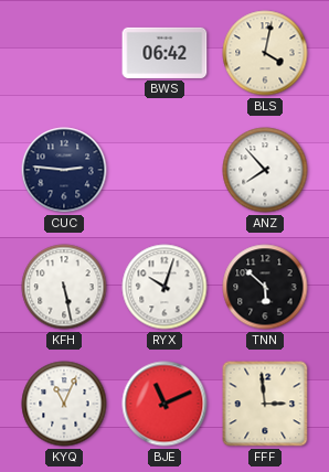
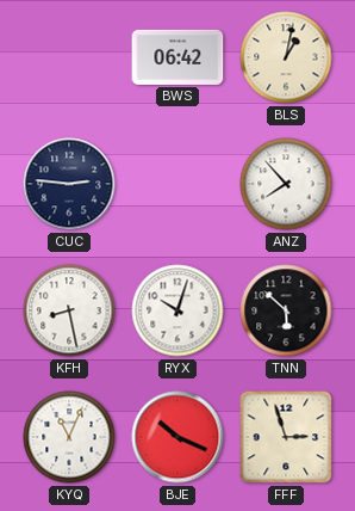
BLS: 4:02 -> 1:02
KFH: 5:28 -> 8:28
BJE: 11:11 -> 10:19
FFF: 2:59 -> 2:57
